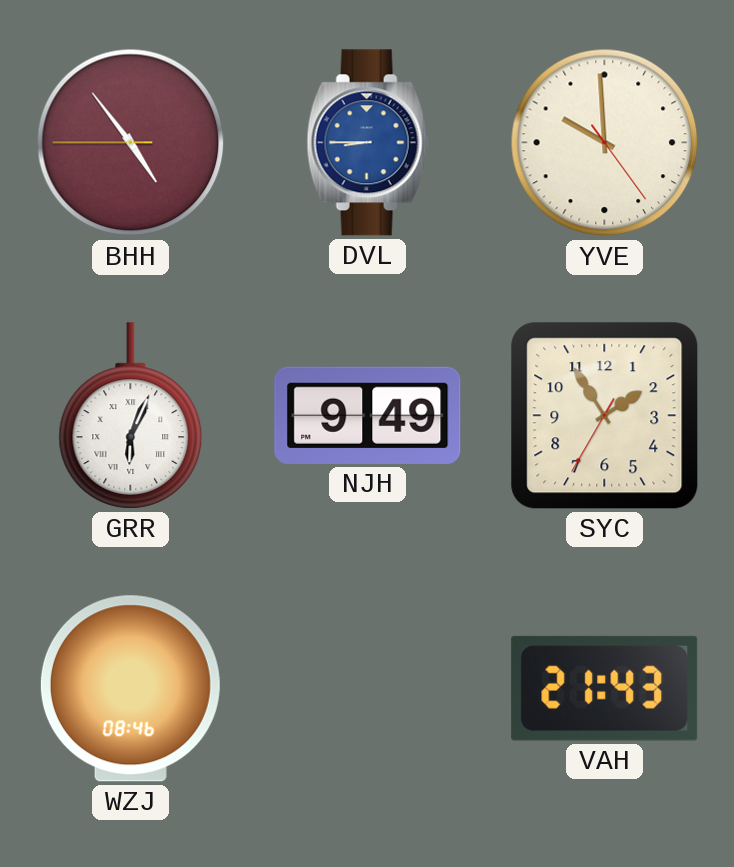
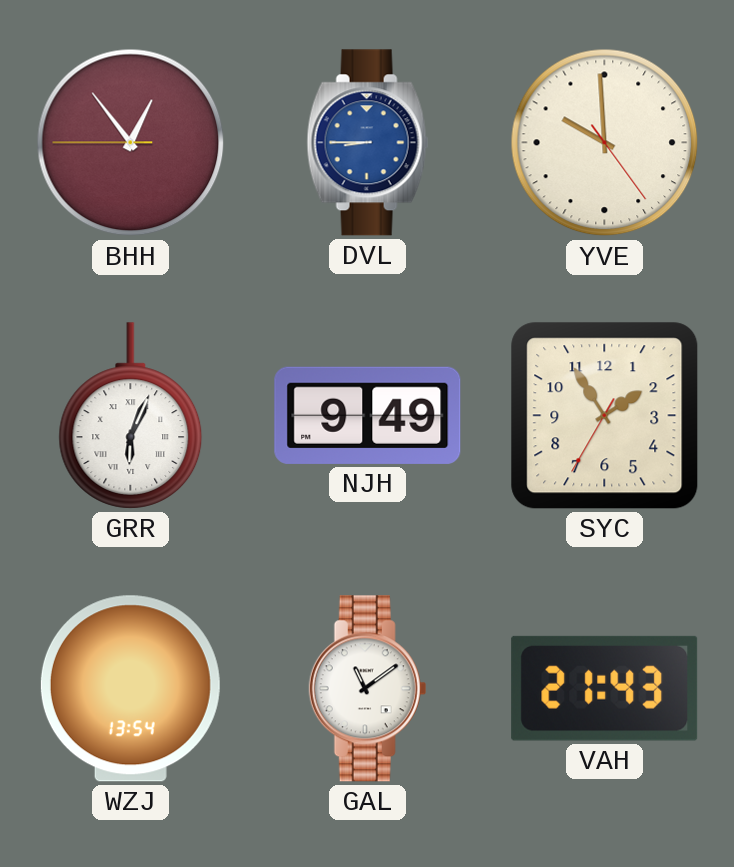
BHH: 4:53 -> 12:53
WZJ: 08:46 -> 13:54
GAL: none -> 11:09
